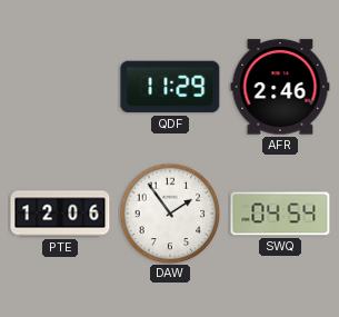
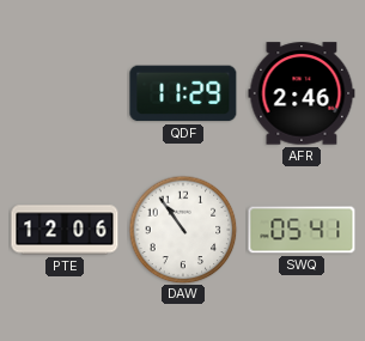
DAW: 1:54 -> 10:54
SWQ: 04:54 -> 05:41
